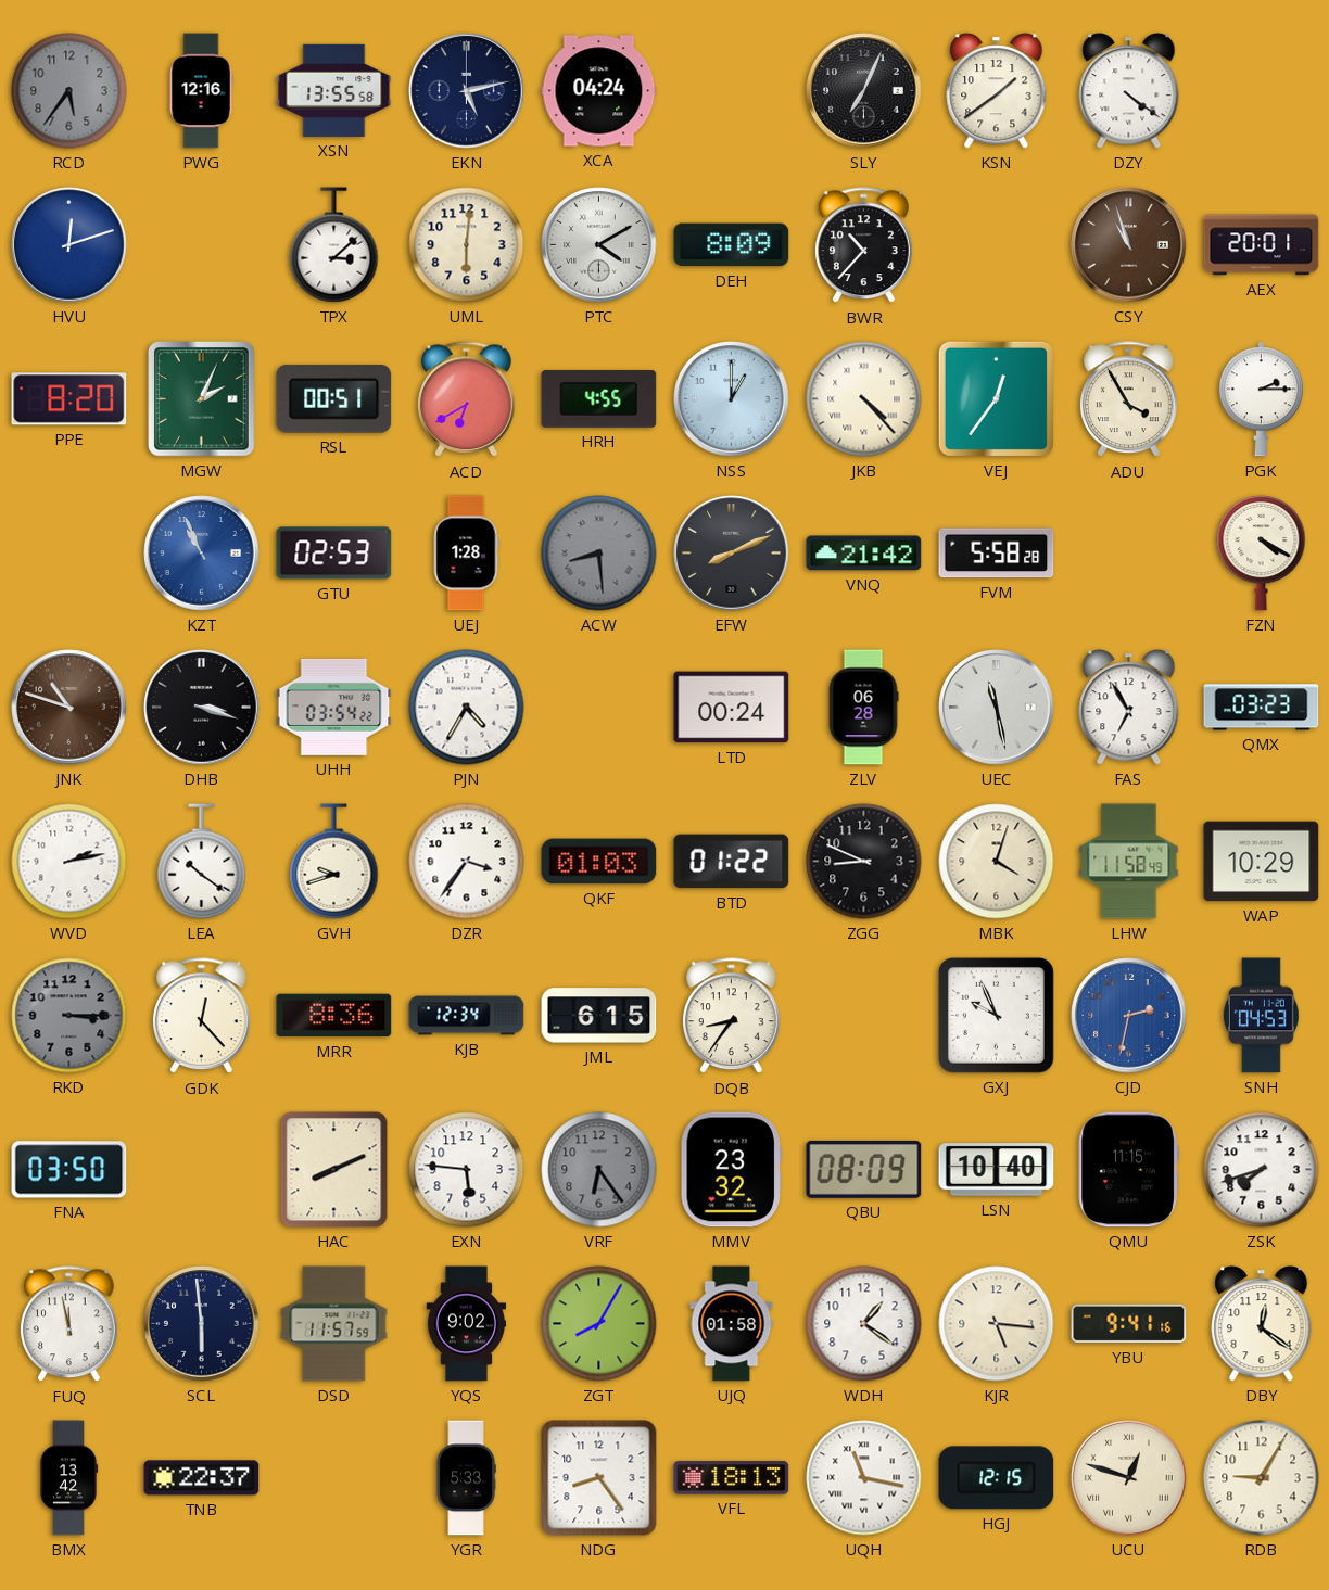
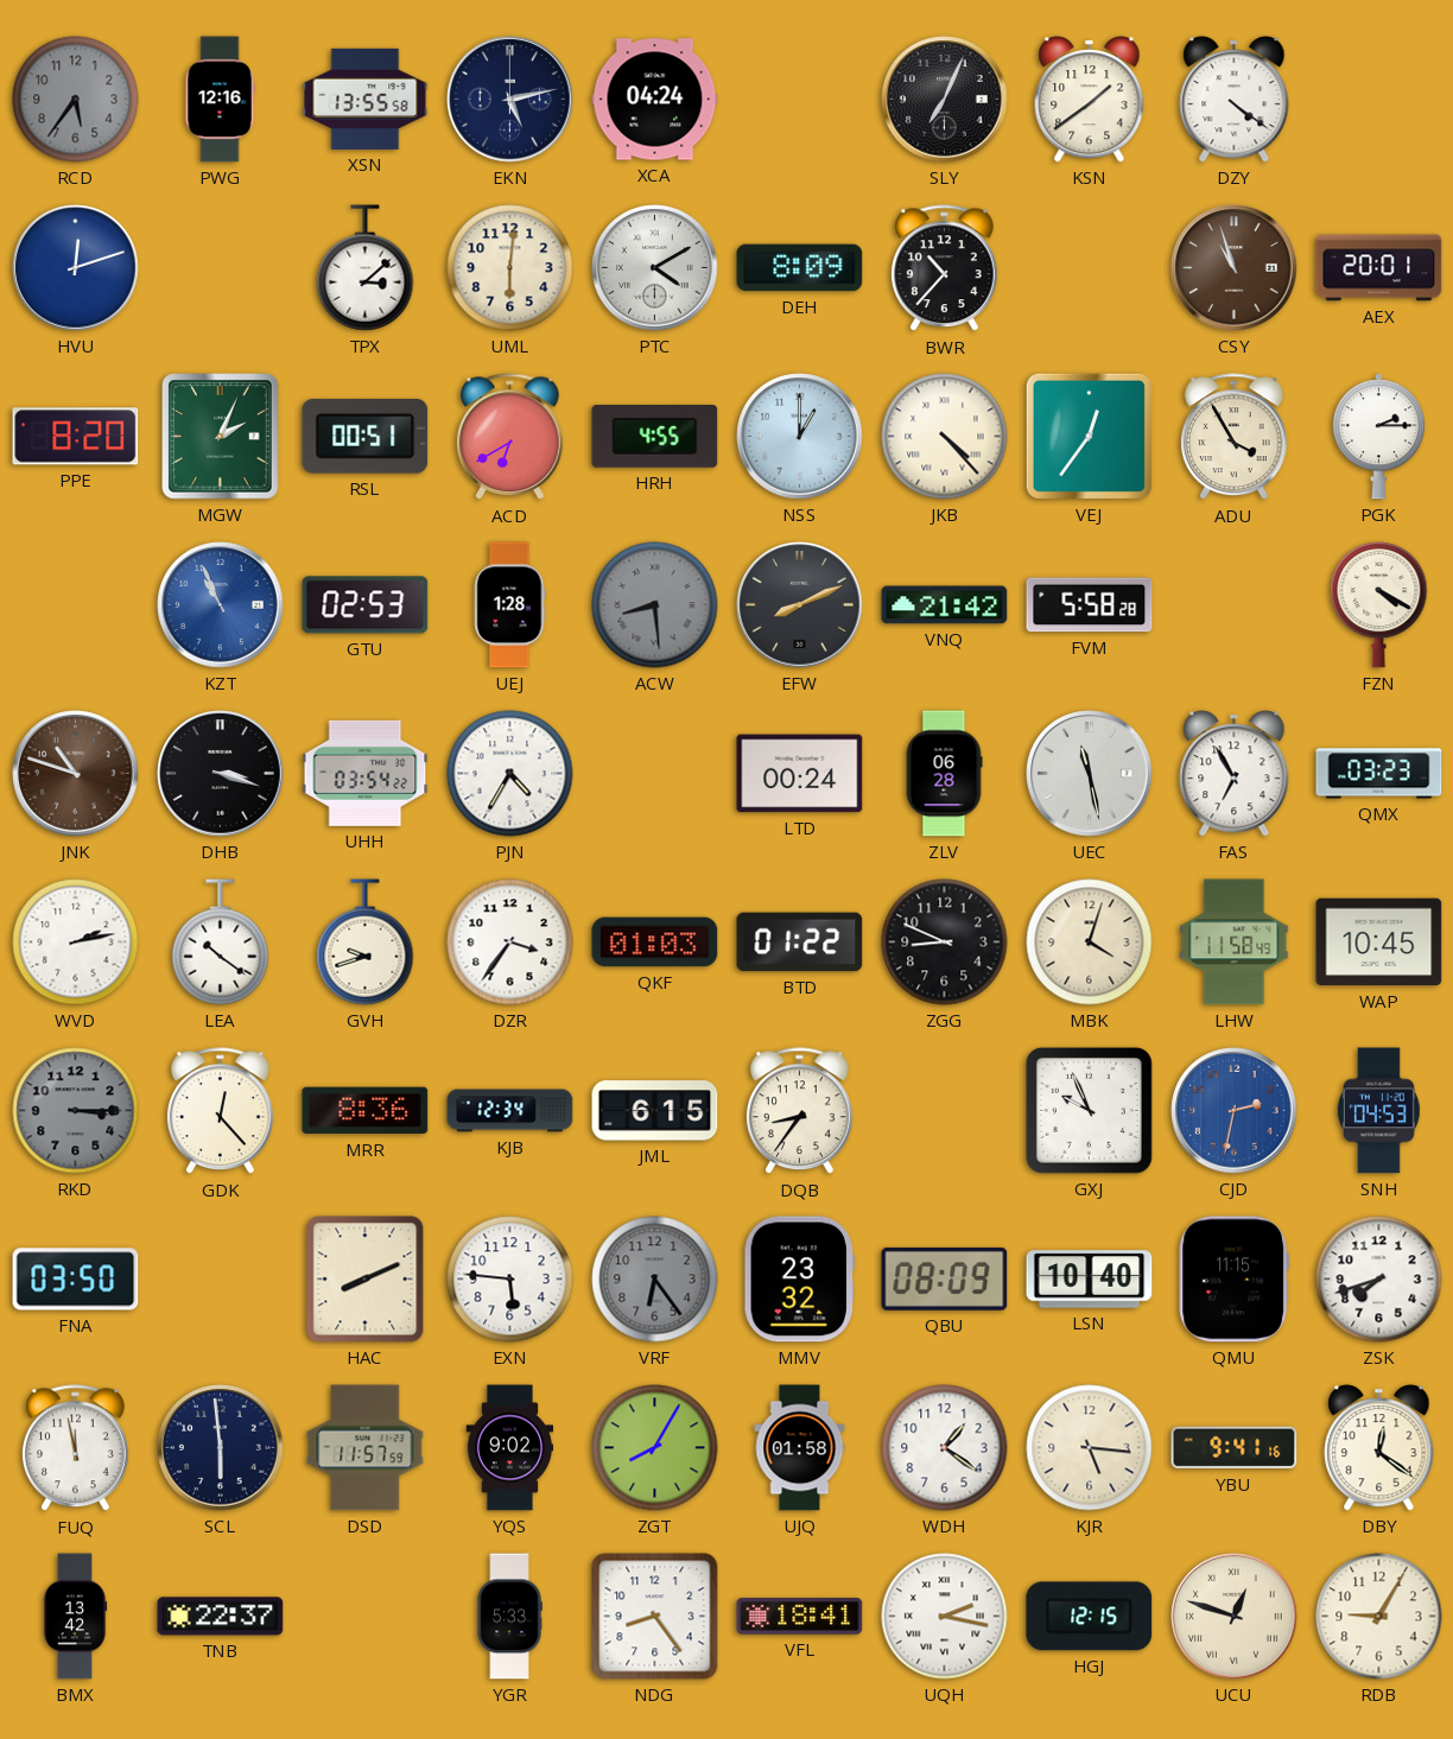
WAP: 10:29 -> 10:45
VFL: 18:13 -> 18:41
UQH: 11:17 -> 2:17
